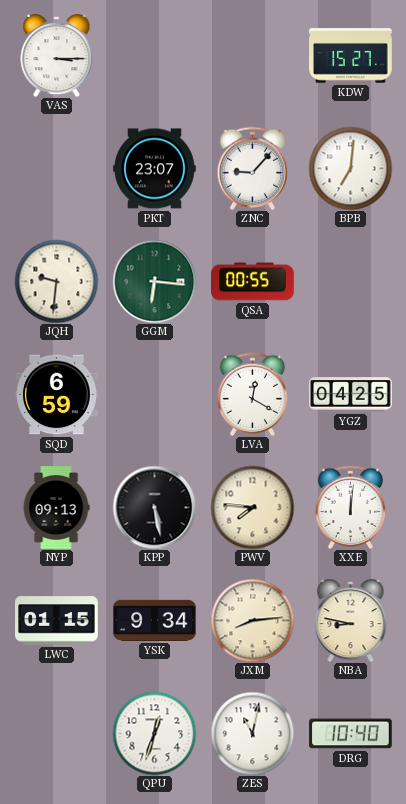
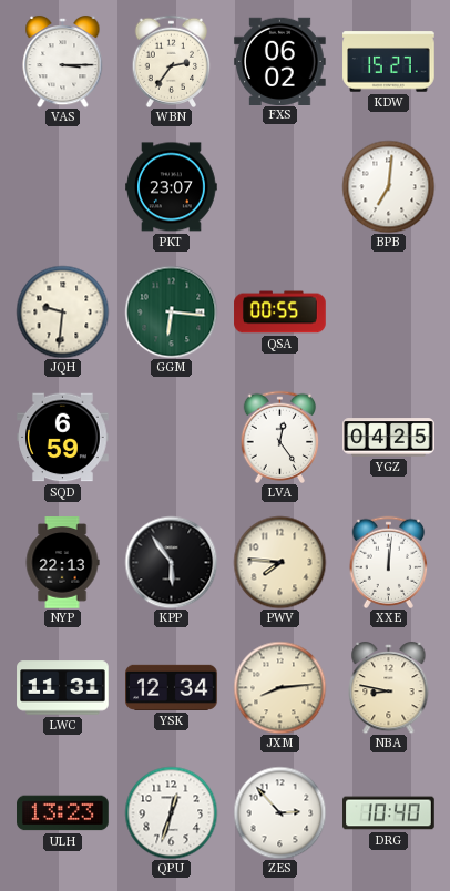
WBN: none -> 2:36
FXS: none -> 06:02
ZNC: 9:07 -> none
LVA: 12:20 -> 12:24
NYP: 09:13 -> 22:13
KPP: 5:28 -> 5:54
LWC: 01:15 -> 11:31
YSK: 9:34 -> 12:34
ULH: none -> 13:23
ZES: 11:02 -> 2:53
